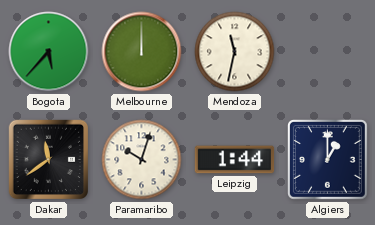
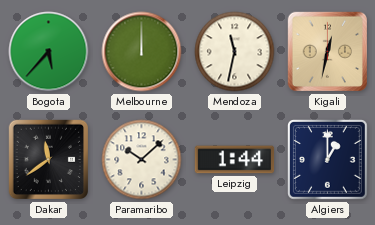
Kigali: none -> 12:32
Paramaribo: 10:03 -> 10:08
